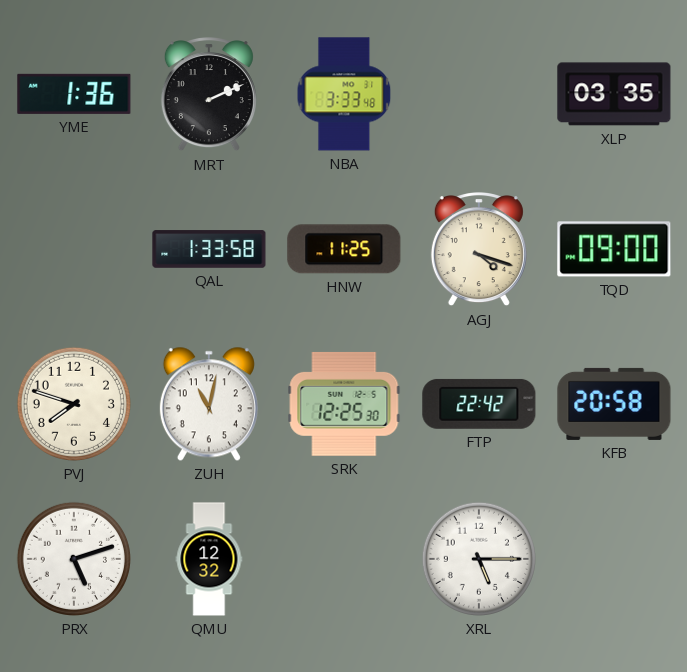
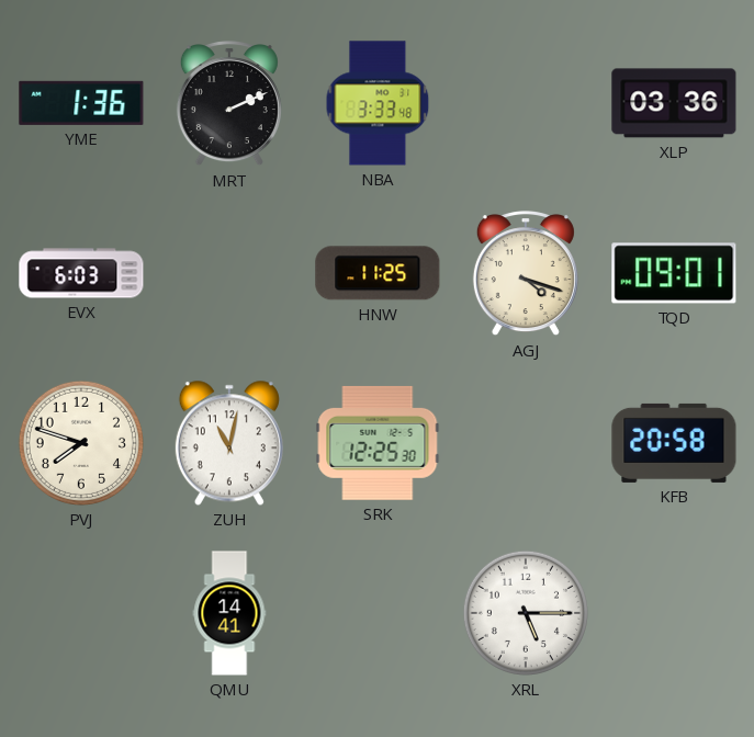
XLP: 03:35 -> 03:36
EVX: none -> 6:03
QAL: 1:33 -> none
TQD: 09:00 -> 09:01
FTP: 22:42 -> none
PRX: 5:12 -> none
QMU: 12:32 -> 14:41
